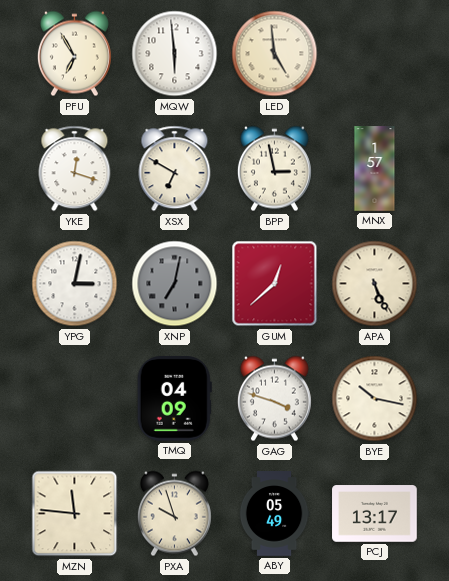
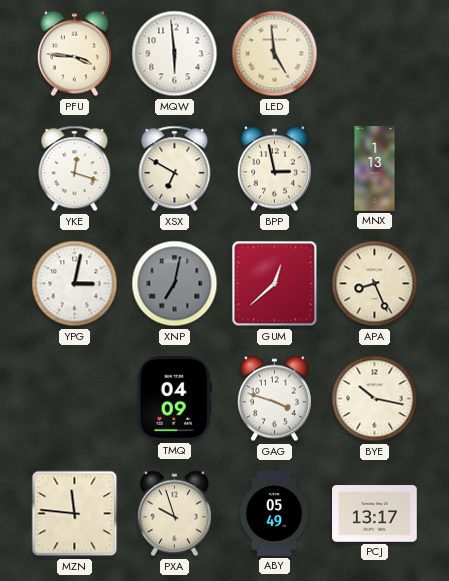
PFU: 6:55 -> 3:46
MNX: 1:57 -> 1:13
APA: 5:26 -> 8:26
